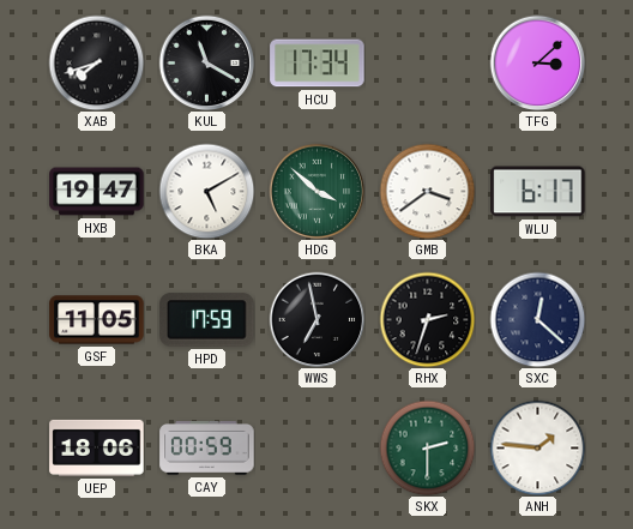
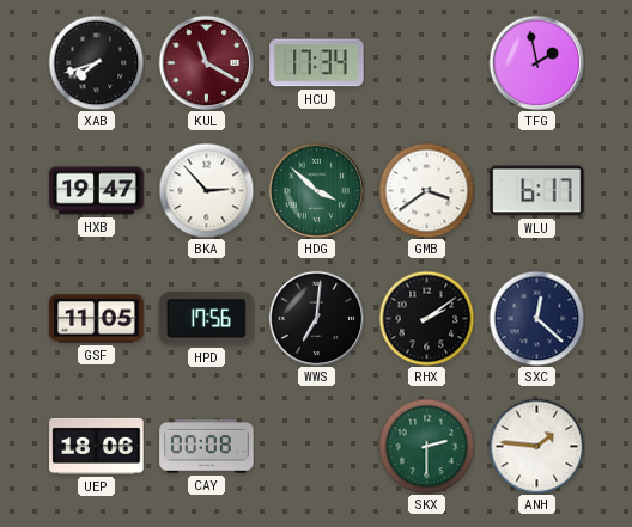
KUL dial: black -> burgundy
TFG: 3:08 -> 1:58
BKA: 5:10 -> 2:53
HPD: 17:59 -> 17:56
WWS: 6:58 -> 7:01
RHX: 2:33 -> 2:09
CAY: 00:59 -> 00:08
